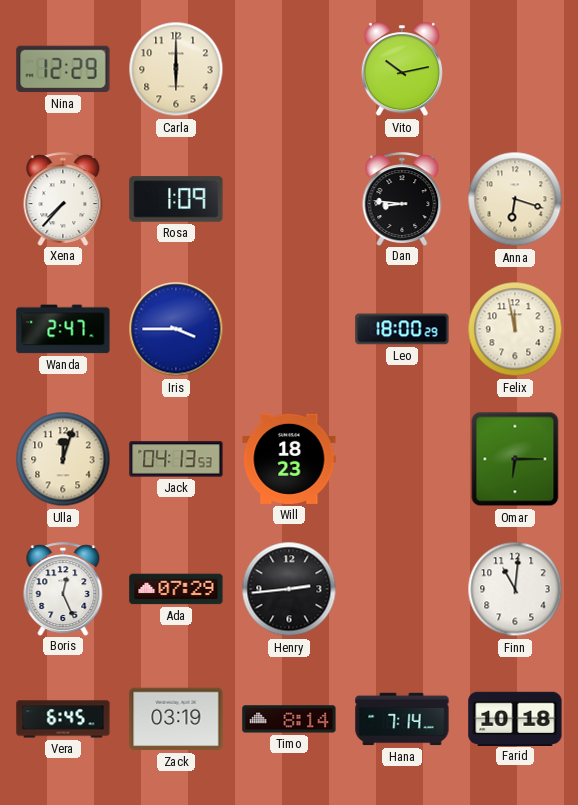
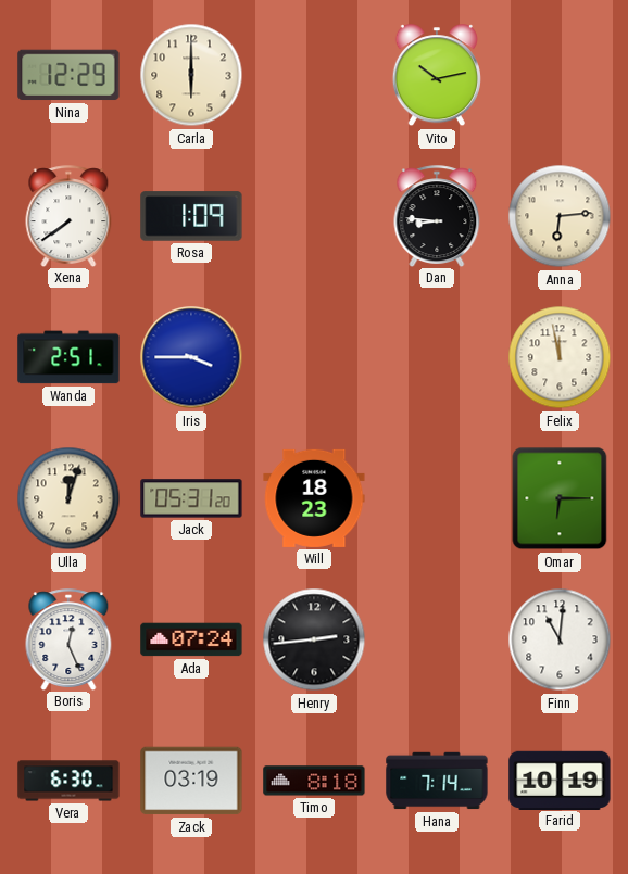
Xena: 7:37 -> 7:39
Anna: 6:18 -> 6:14
Wanda: 2:47 -> 2:51
Leo: 18:00 -> none
Jack: 04:13 -> 05:31
Ada: 07:29 -> 07:24
Vera: 6:45 -> 6:30
Timo: 8:14 -> 8:18
Farid: 10:18 -> 10:19
